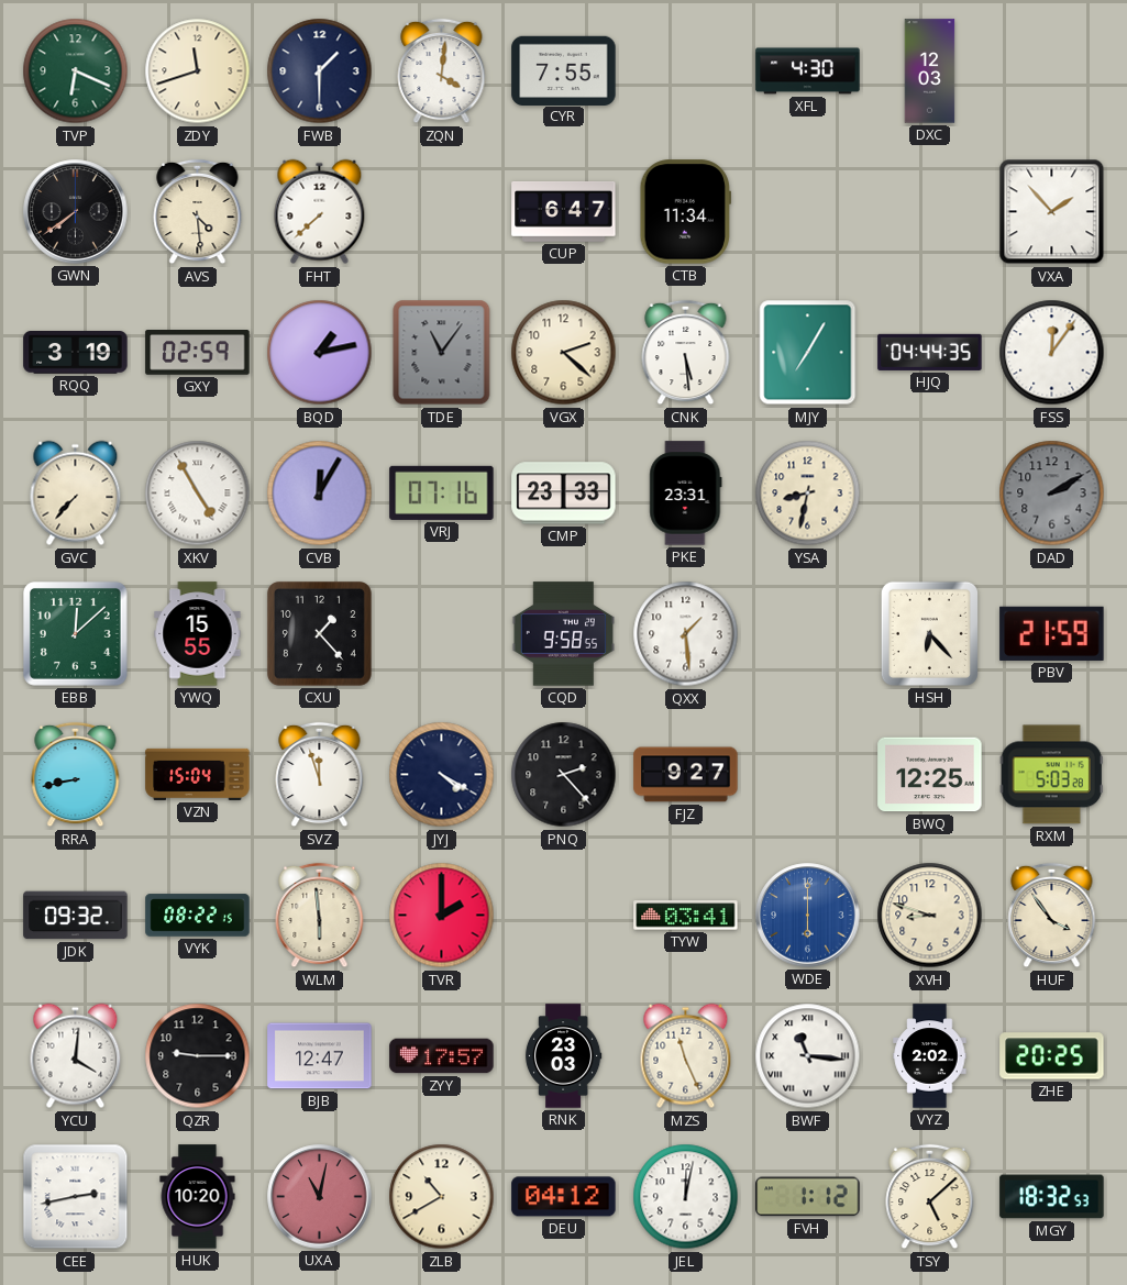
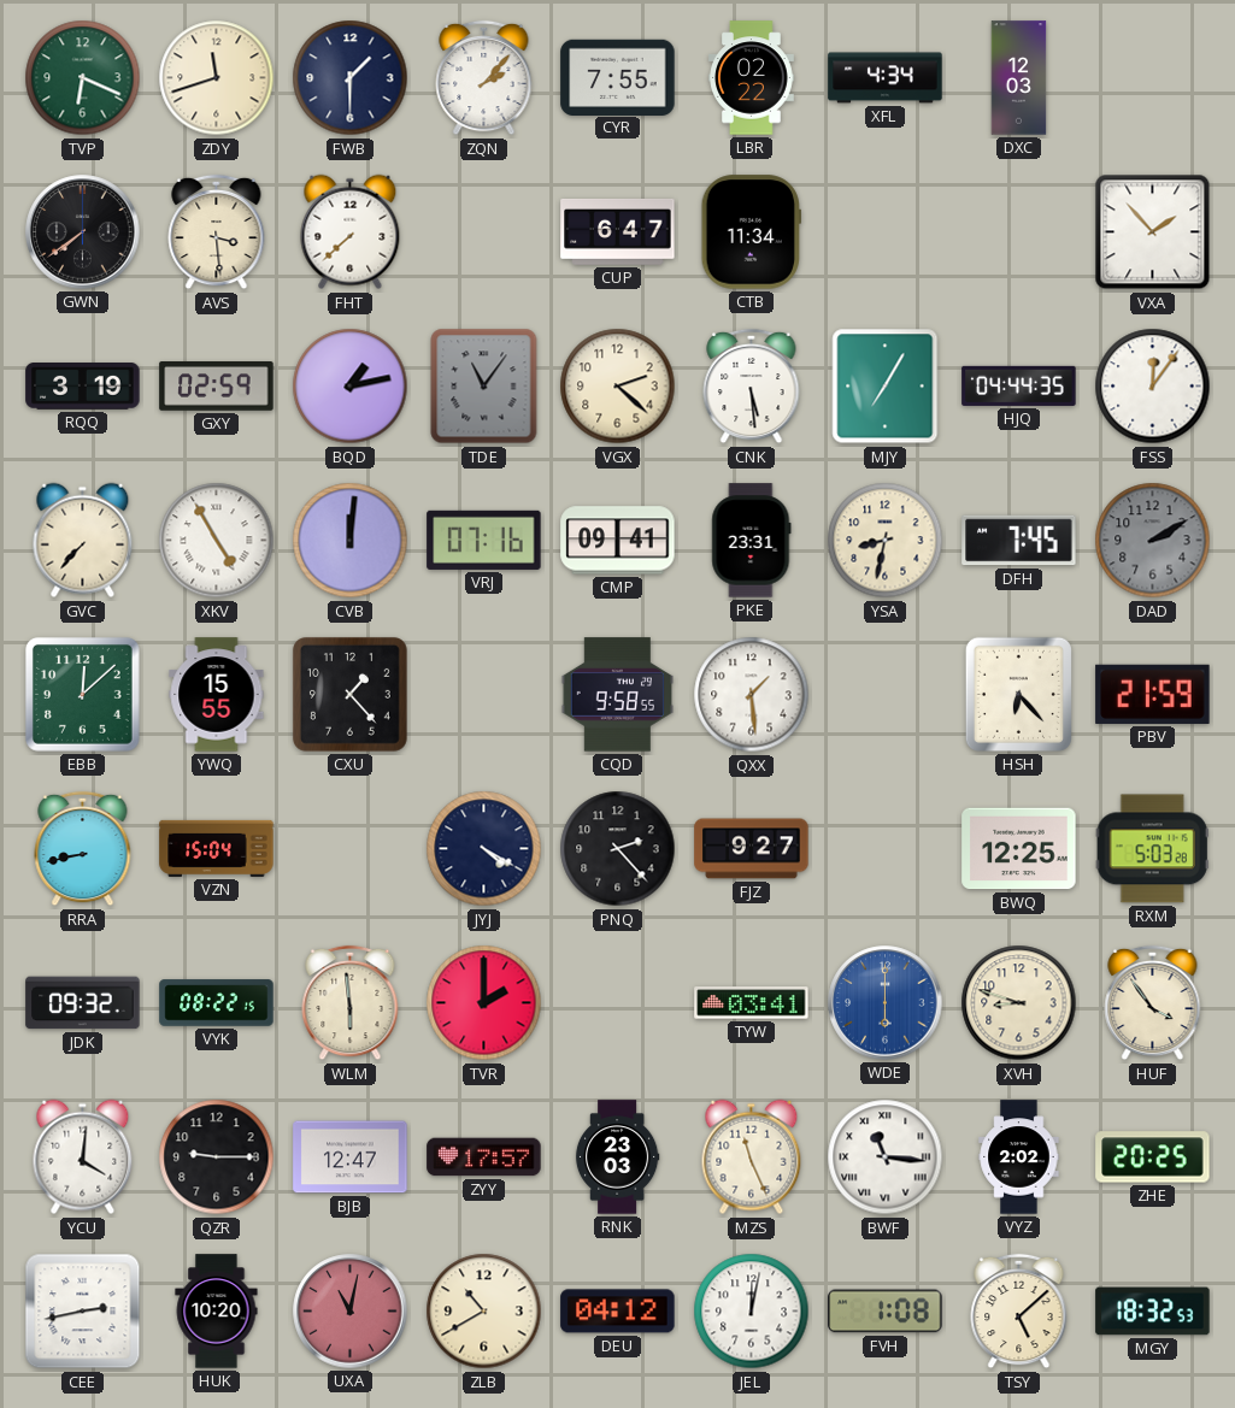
ZQN: 4:01 -> 2:07
LBR: none -> 02:22
XFL: 4:30 -> 4:34
AVS: 4:29 -> 3:29
CVB: 12:05 -> 12:01
CMP: 23:33 -> 09:41
DFH: none -> 7:45
SVZ: 11:57 -> none
FVH: 1:12 -> 1:08
